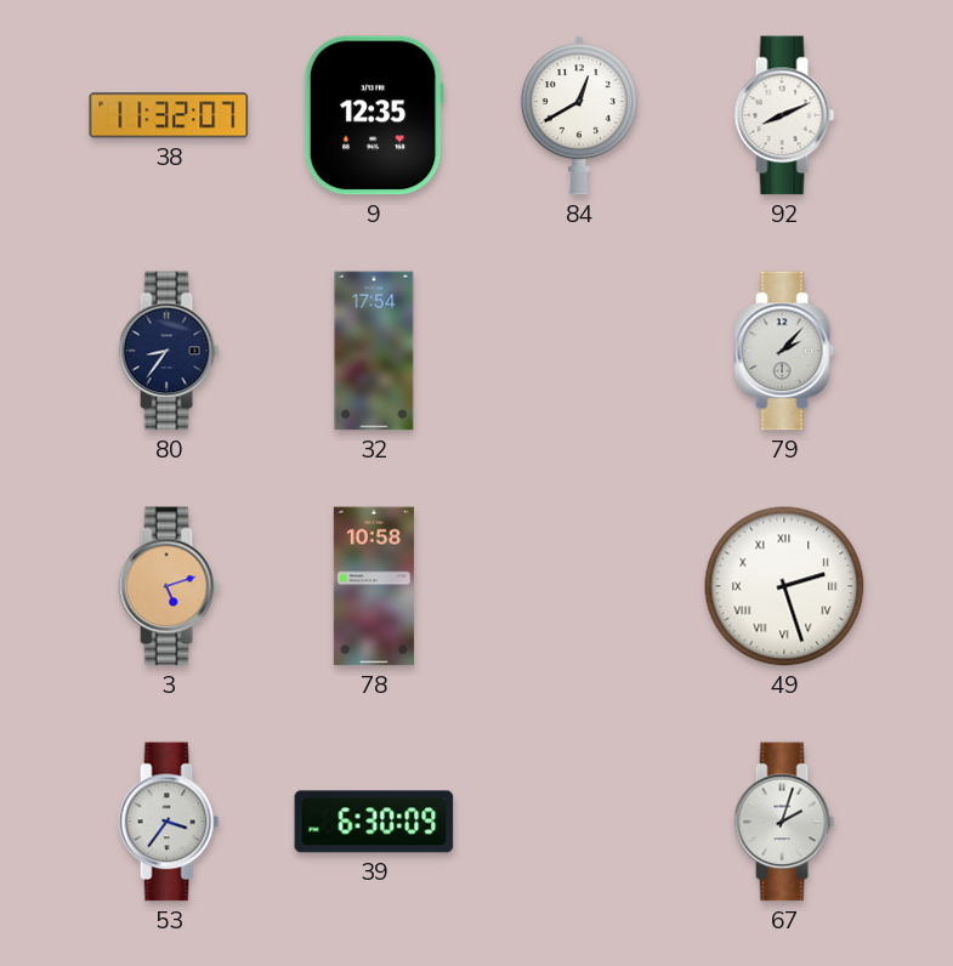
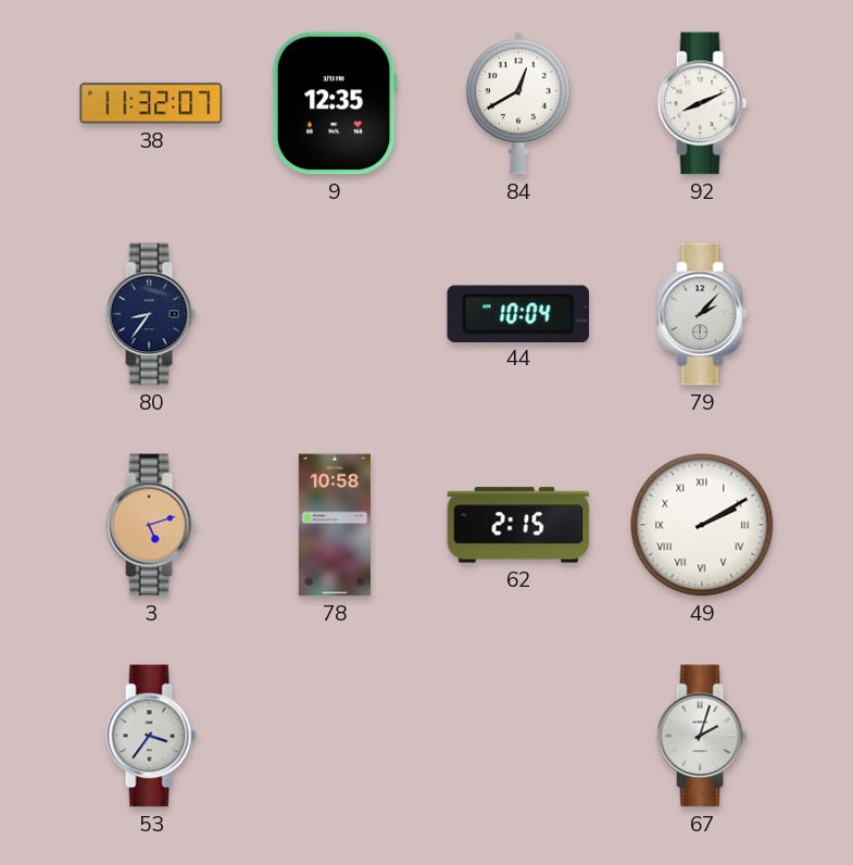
32: 17:54 -> none
44: none -> 10:04
62: none -> 2:15
49: 2:27 -> 2:10
39: 6:30 -> none
